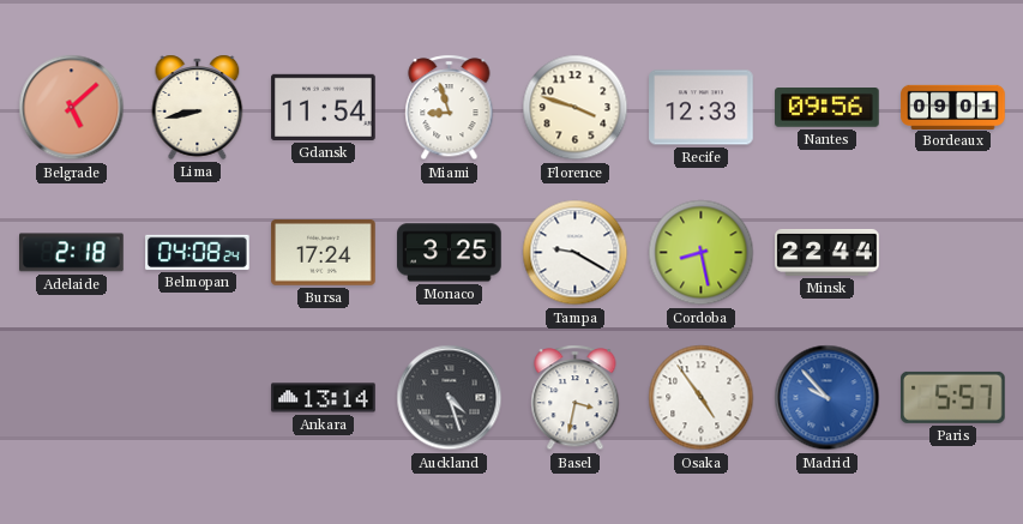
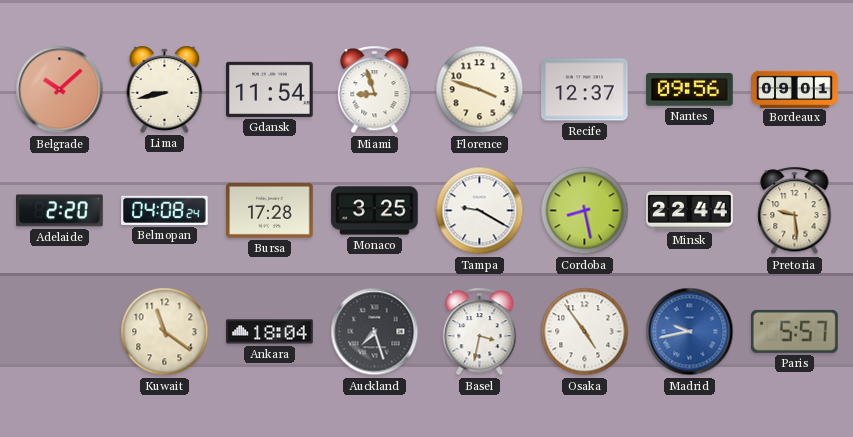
Belgrade: 5:08 -> 10:08
Recife: 12:33 -> 12:37
Adelaide: 2:18 -> 2:20
Bursa: 17:24 -> 17:28
Pretoria: none -> 9:29
Kuwait: none -> 11:21
Ankara: 13:14 -> 18:04
Auckland: 4:27 -> 7:27
Madrid: 9:53 -> 9:43
